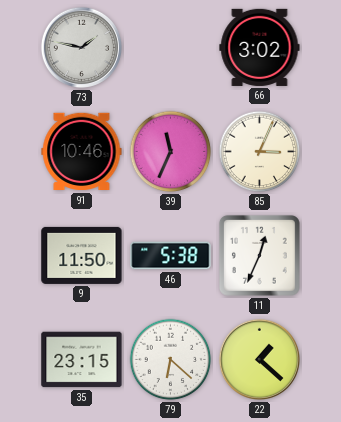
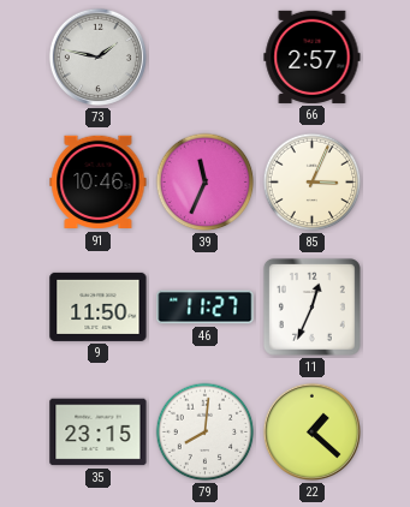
66: 3:02 -> 2:57
46: 5:38 -> 11:27
79: 6:22 -> 8:01
